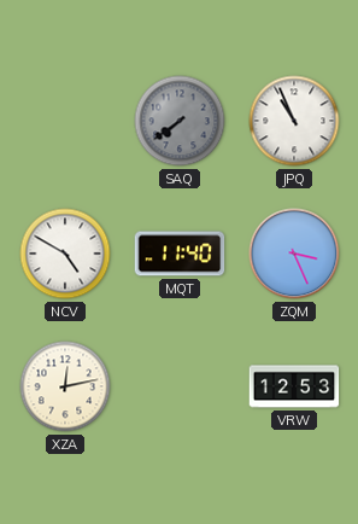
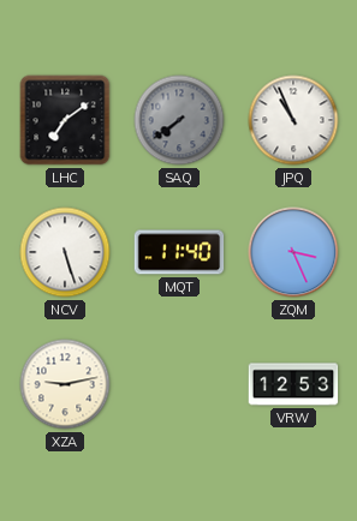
LHC: none -> 7:09
NCV: 4:50 -> 5:27
XZA: 12:13 -> 9:13
